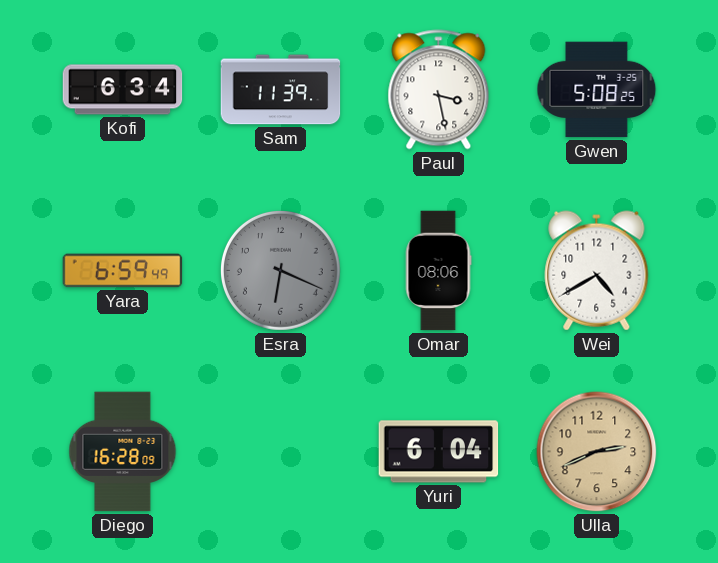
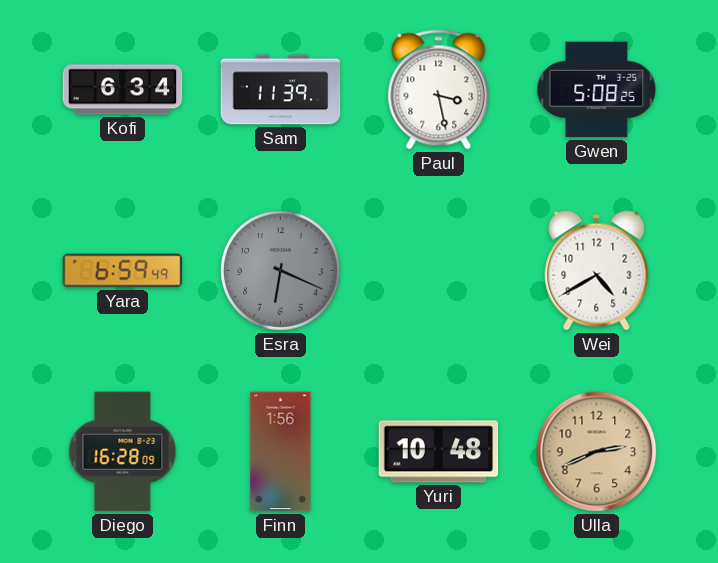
Omar: 08:06 -> none
Finn: none -> 1:56
Yuri: 6:04 -> 10:48
